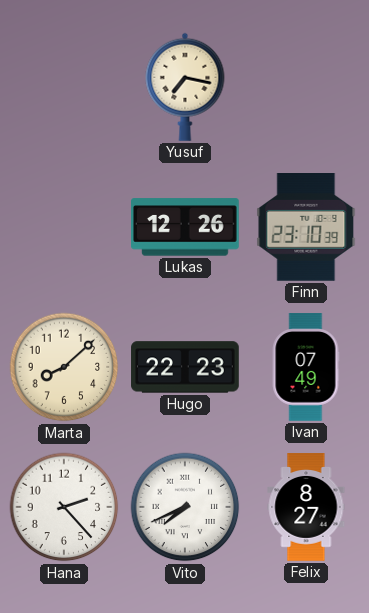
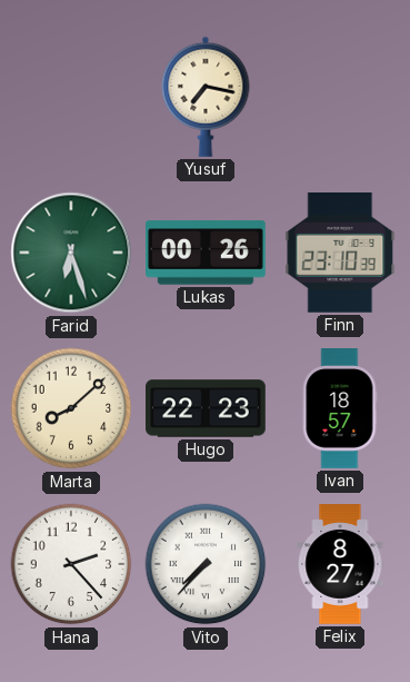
Farid: none -> 6:27
Lukas: 12:26 -> 00:26
Ivan: 07:49 -> 18:57
Vito: 7:41 -> 7:37
